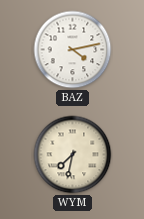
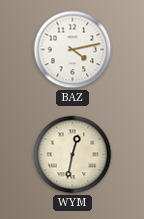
WYM: 7:32 -> 12:32
